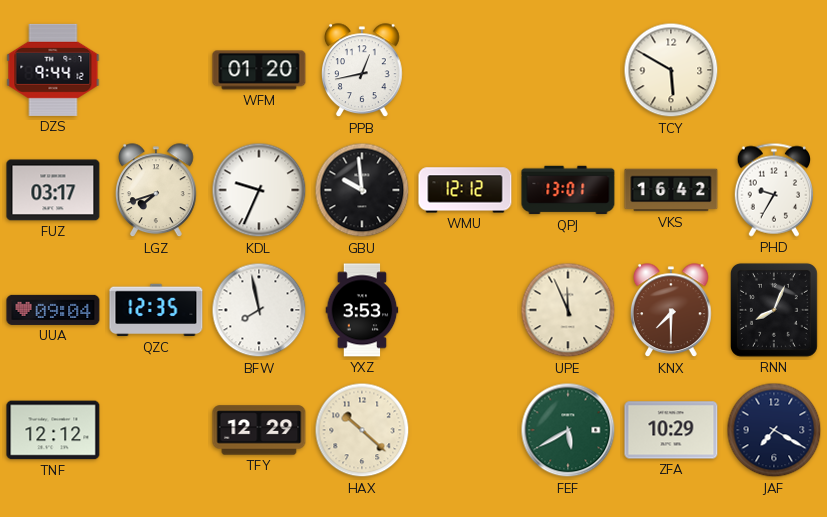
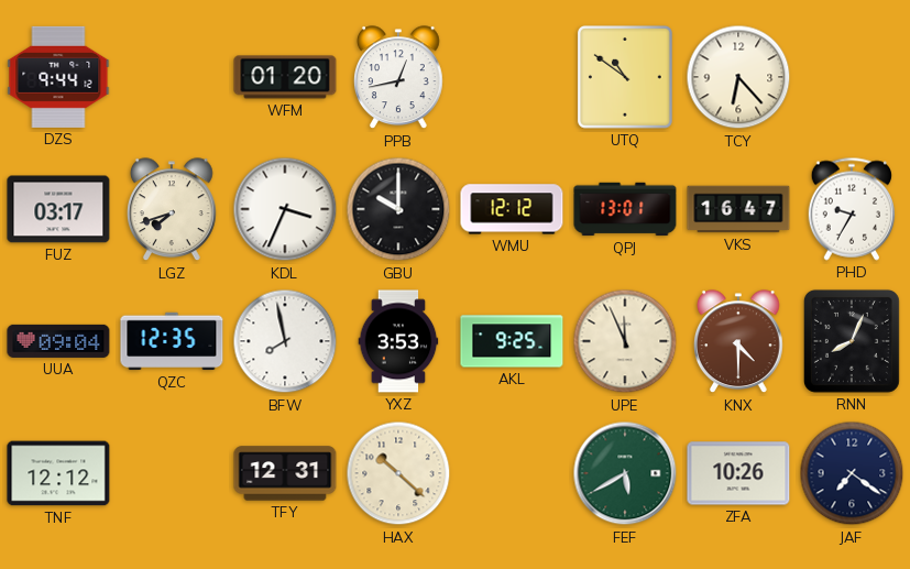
UTQ: none -> 10:51
TCY: 5:50 -> 6:23
KDL: 9:34 -> 3:34
GBU: 9:59 -> 10:00
VKS: 16:42 -> 16:47
AKL: none -> 9:25
KNX: 7:30 -> 4:30
TFY: 12:29 -> 12:31
ZFA: 10:29 -> 10:26
JAF: 7:20 -> 7:21
